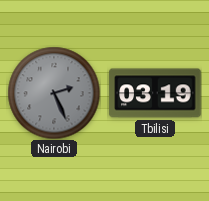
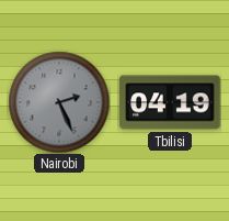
Tbilisi: 03:19 -> 04:19
